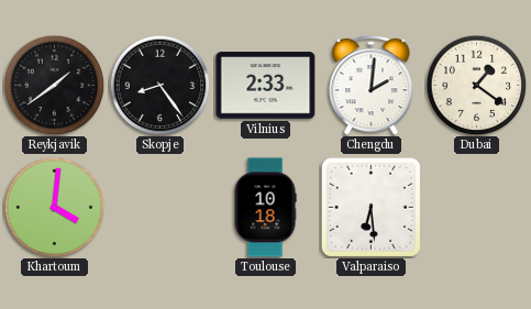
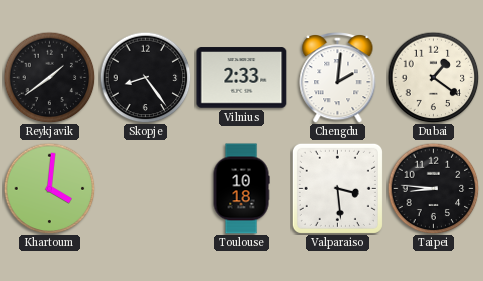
Valparaiso: 6:29 -> 3:29
Taipei: none -> 8:46
